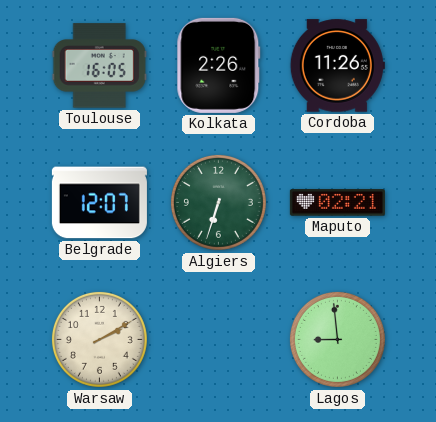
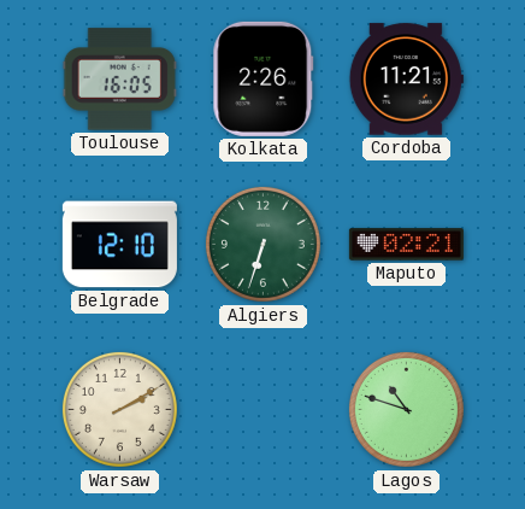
Cordoba: 11:26 -> 11:21
Belgrade: 12:07 -> 12:10
Lagos: 8:59 -> 10:48
